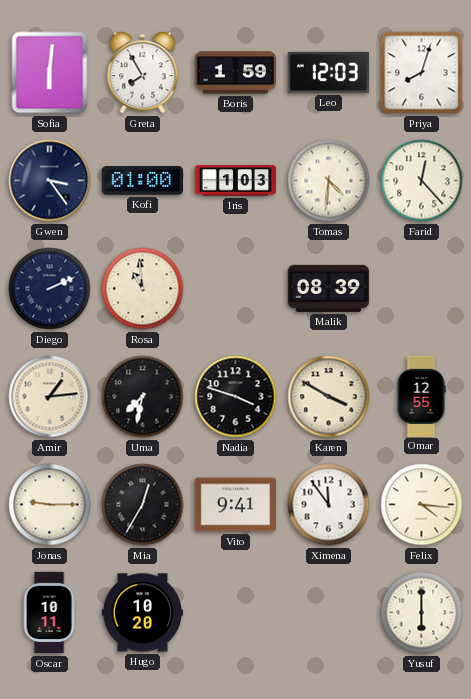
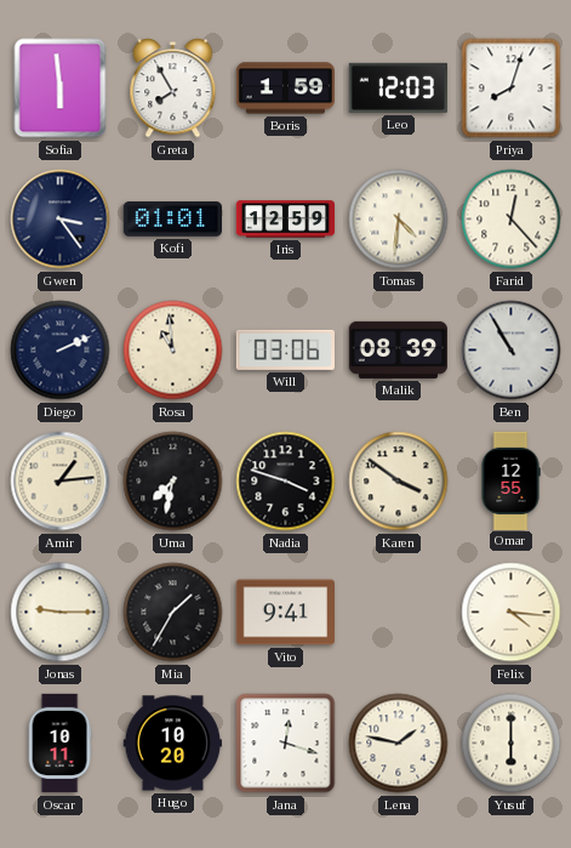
Sofia: 6:01 -> 5:59
Kofi: 01:00 -> 01:01
Iris: 1:03 -> 12:59
Will: none -> 03:06
Ben: none -> 10:55
Karen: 3:50 -> 3:51
Mia: 12:35 -> 1:35
Ximena: 11:54 -> none
Jana: none -> 12:18
Lena: none -> 1:47
